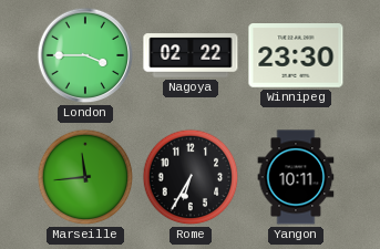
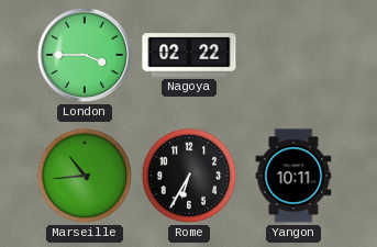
Winnipeg: 23:30 -> none
Marseille: 11:44 -> 10:44
